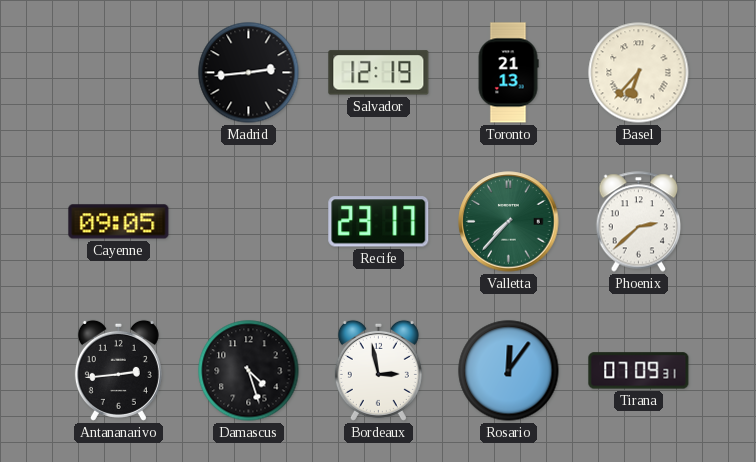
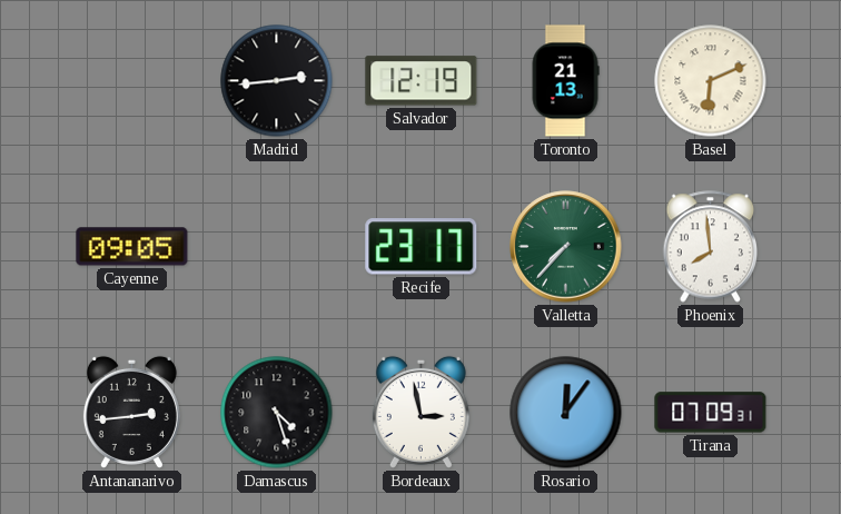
Basel: 6:37 -> 6:11
Phoenix: 2:38 -> 7:59
